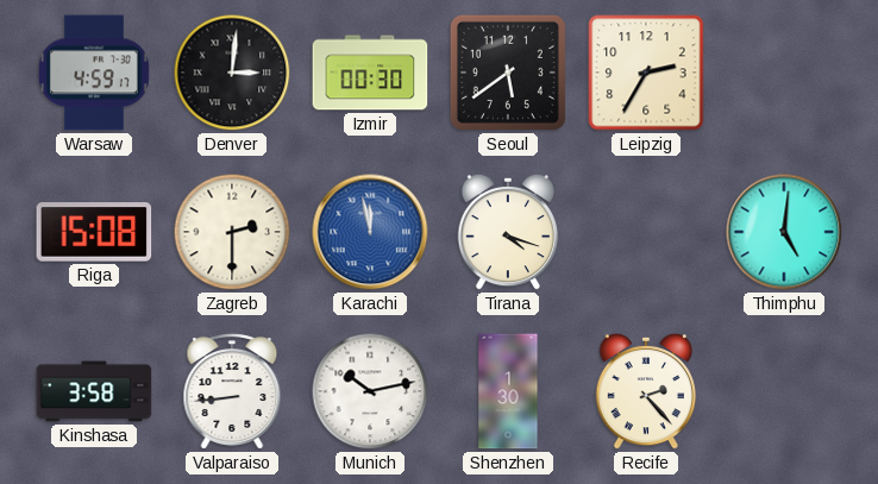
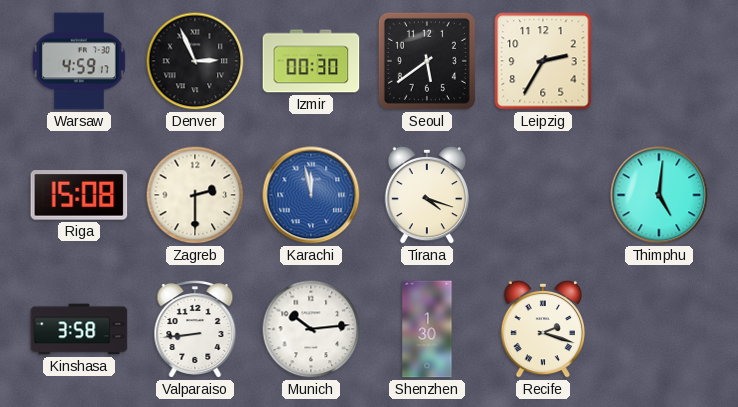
Denver: 3:01 -> 2:56
Munich: 10:13 -> 10:14
Recife: 2:23 -> 2:18
